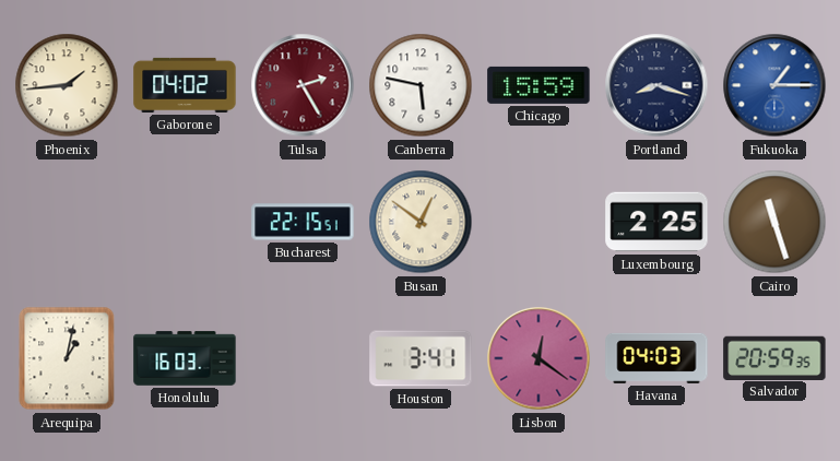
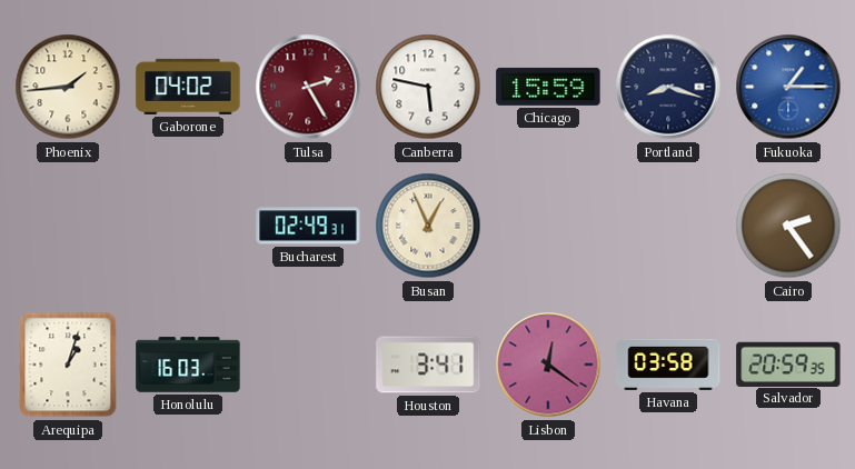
Bucharest: 22:15 -> 02:49
Busan: 12:51 -> 12:56
Luxembourg: 2:25 -> none
Cairo: 11:27 -> 2:24
Arequipa: 1:02 -> 1:03
Havana: 04:03 -> 03:58
